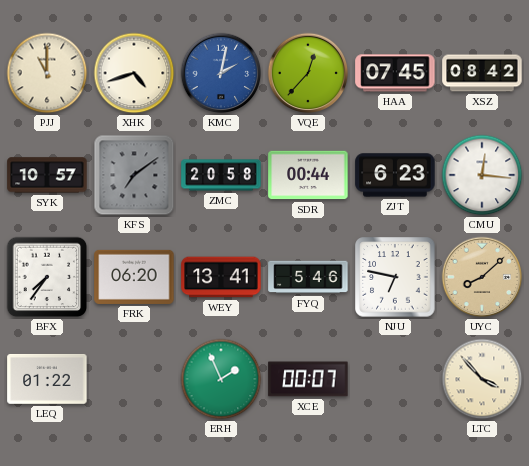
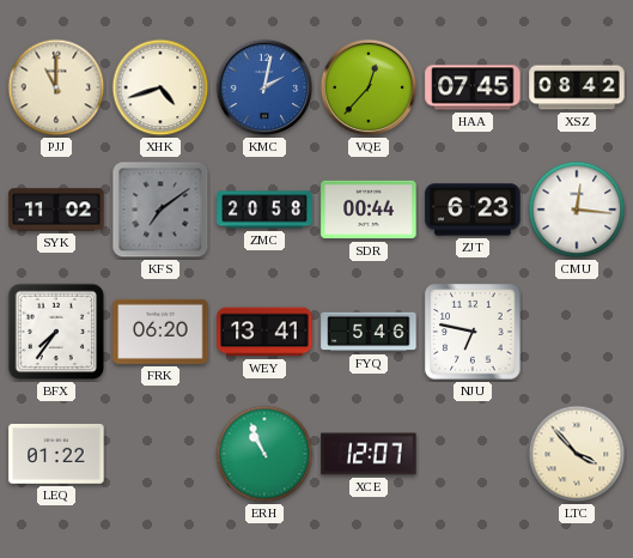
SYK: 10:57 -> 11:02
UYC: 8:08 -> none
ERH: 1:56 -> 10:56
XCE: 00:07 -> 12:07
